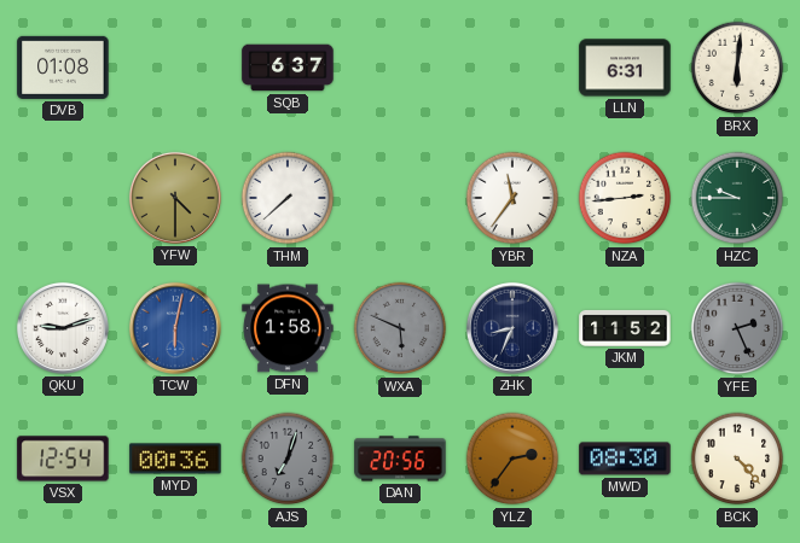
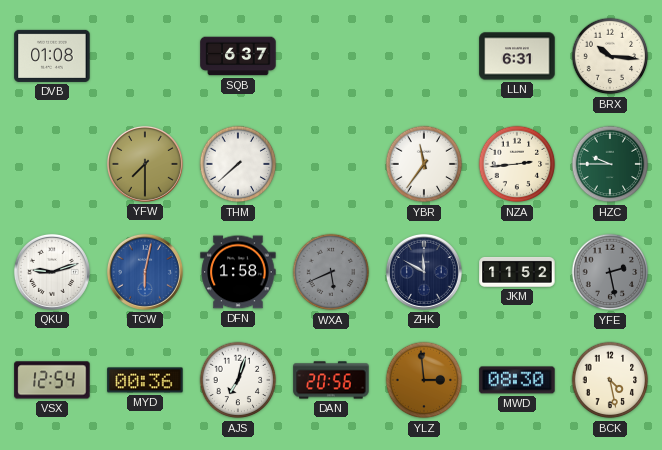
BRX: 6:01 -> 10:16
YFW: 4:30 -> 7:30
WXA: 5:49 -> 5:41
ZHK: 8:34 -> 11:50
YFE: 2:26 -> 2:28
AJS dial: grey -> white
YLZ: 2:36 -> 2:59
BCK: 4:23 -> 4:28
